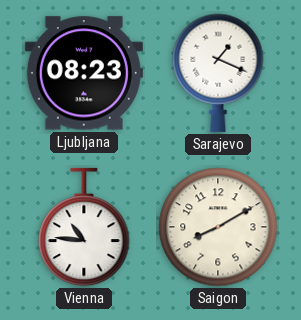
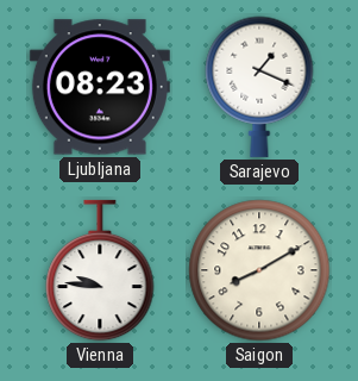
Vienna: 10:46 -> 9:46
